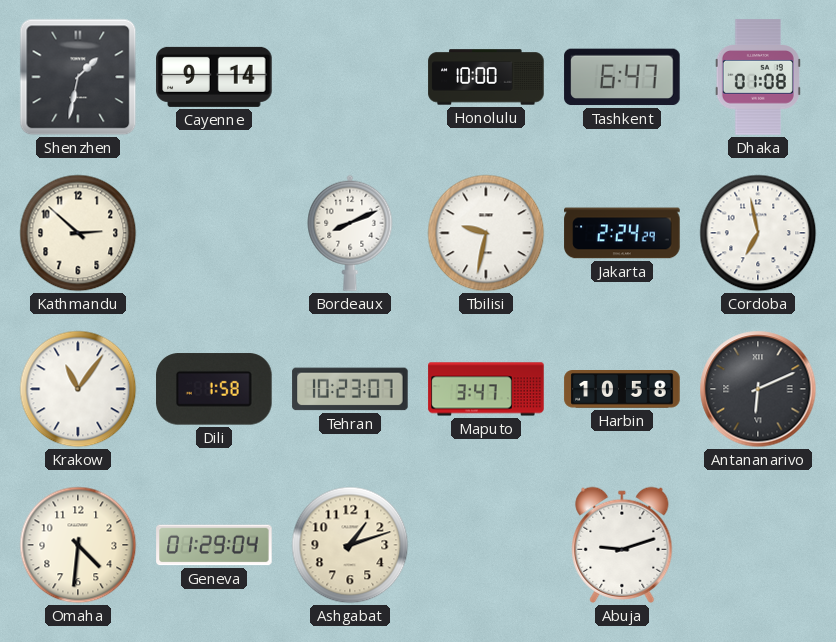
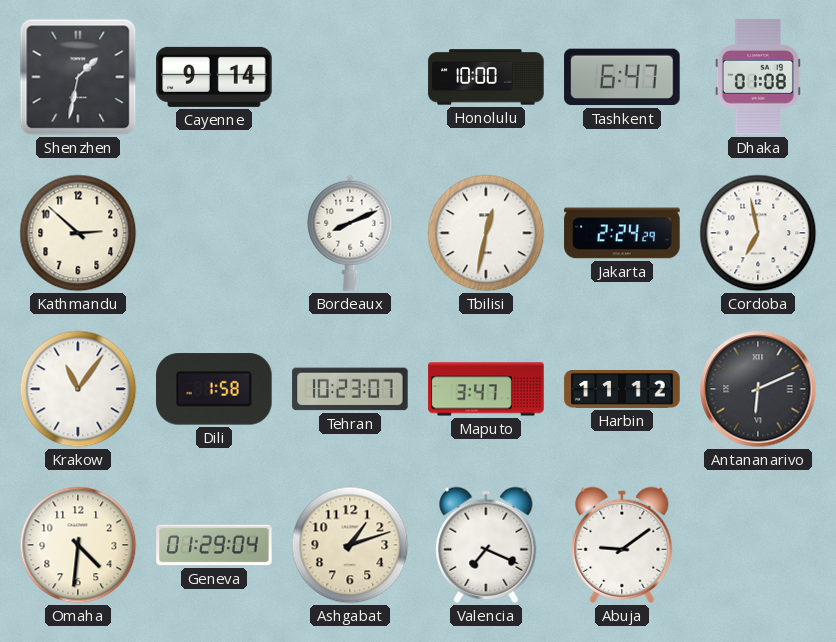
Tbilisi: 9:32 -> 12:32
Harbin: 10:58 -> 11:12
Valencia: none -> 7:19
Abuja: 9:12 -> 9:09
